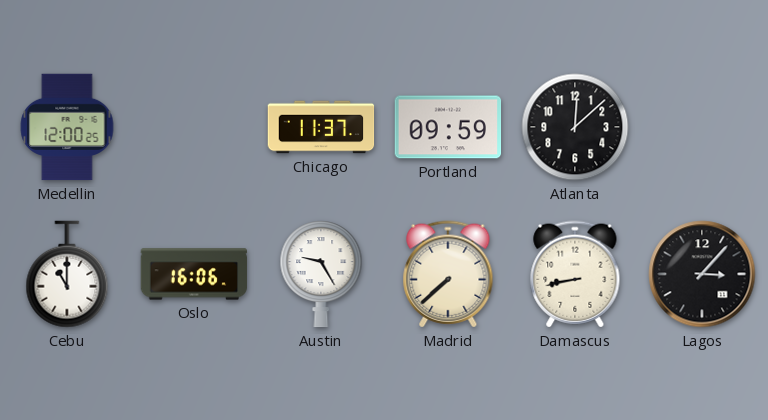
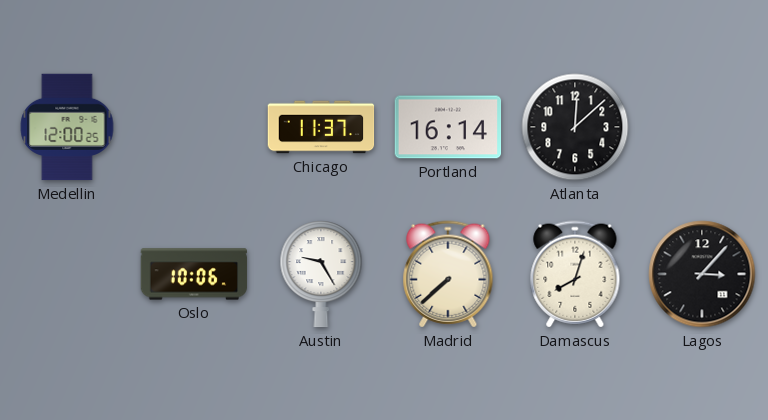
Portland: 09:59 -> 16:14
Cebu: 11:00 -> none
Oslo: 16:06 -> 10:06
Damascus: 8:43 -> 8:03
